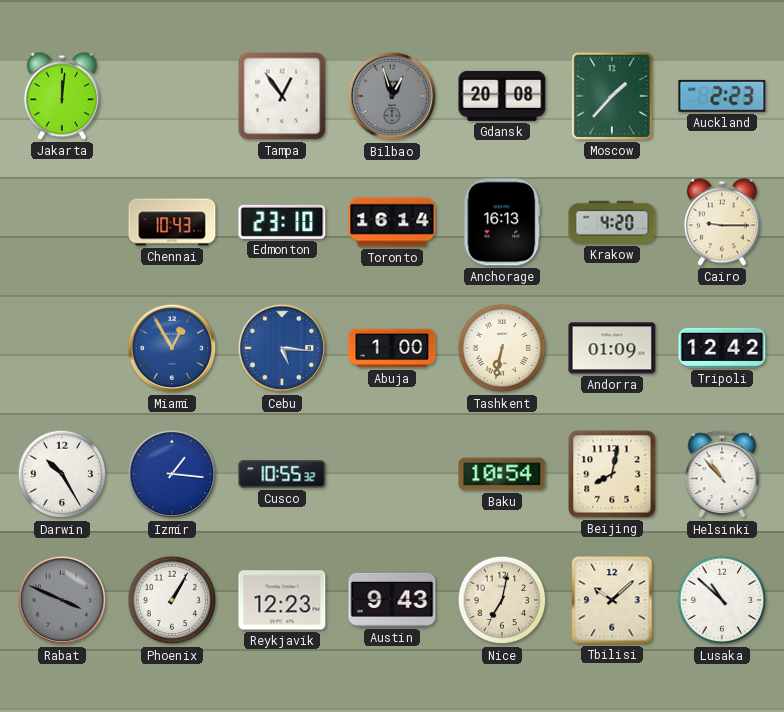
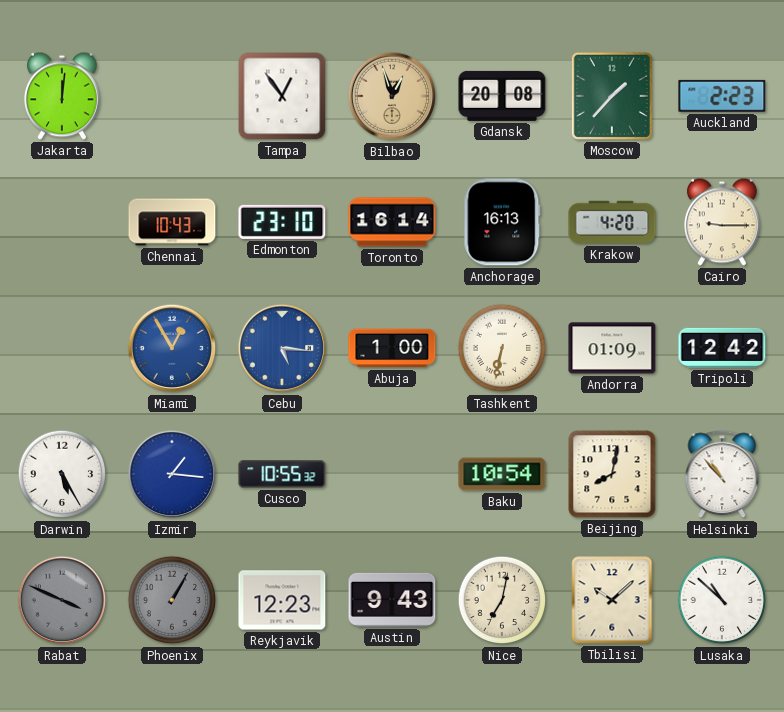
Bilbao dial: grey -> champagne
Darwin: 10:25 -> 5:25
Phoenix dial: white -> grey
